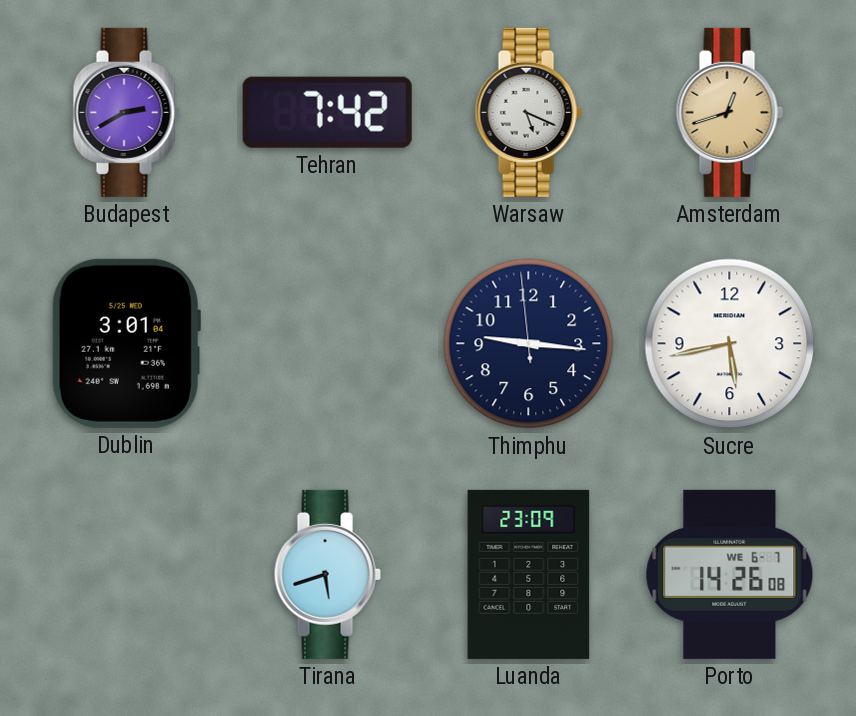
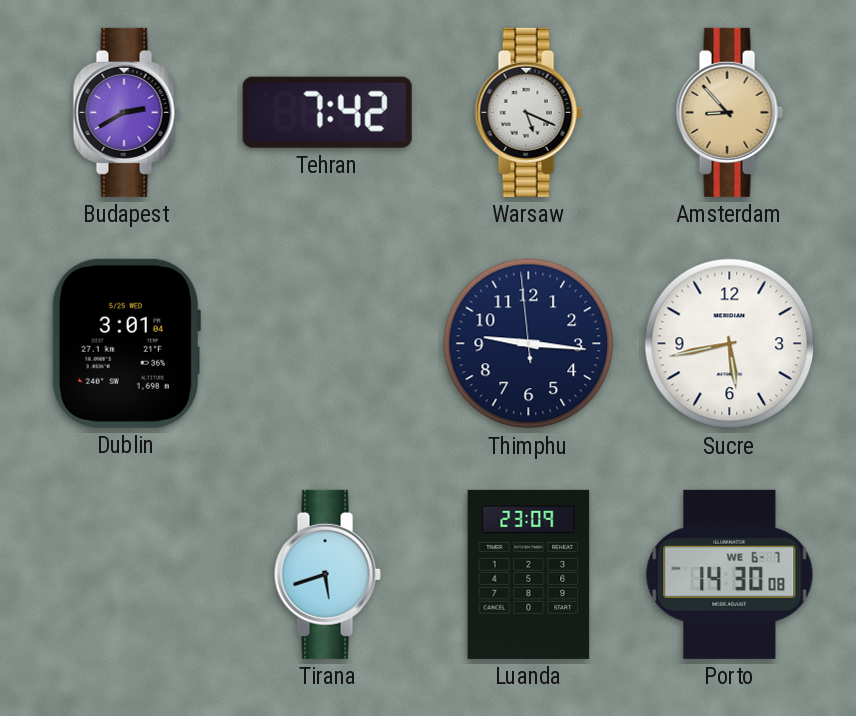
Amsterdam: 12:42 -> 8:53
Porto: 14:26 -> 14:30
